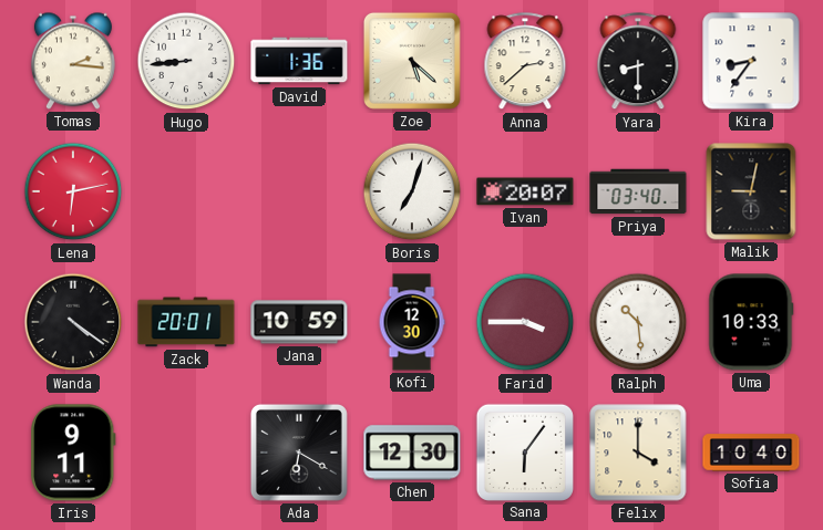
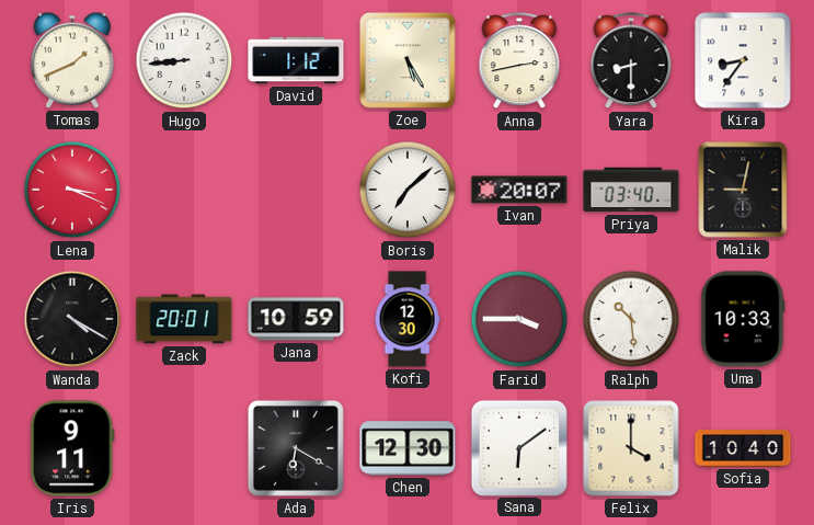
Tomas: 2:16 -> 1:41
David: 1:36 -> 1:12
Zoe: 5:22 -> 5:25
Anna: 2:38 -> 2:43
Lena: 6:13 -> 3:19
Boris: 7:03 -> 7:08
Wanda: 4:21 -> 4:20
Sana: 6:06 -> 6:09
